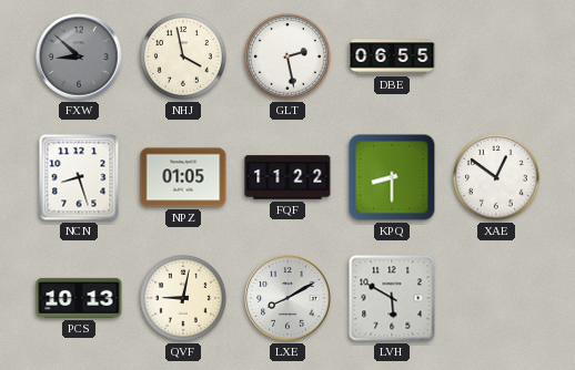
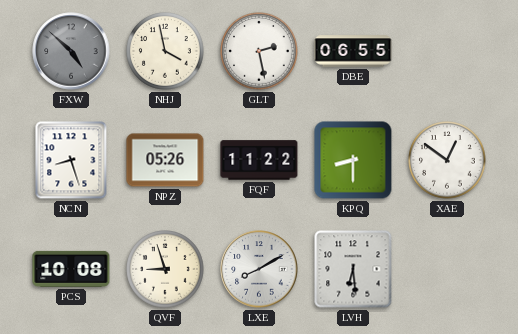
FXW: 8:52 -> 4:52
NPZ: 01:05 -> 05:26
PCS: 10:13 -> 10:08
QVF: 9:02 -> 8:57
LVH: 5:50 -> 6:29
